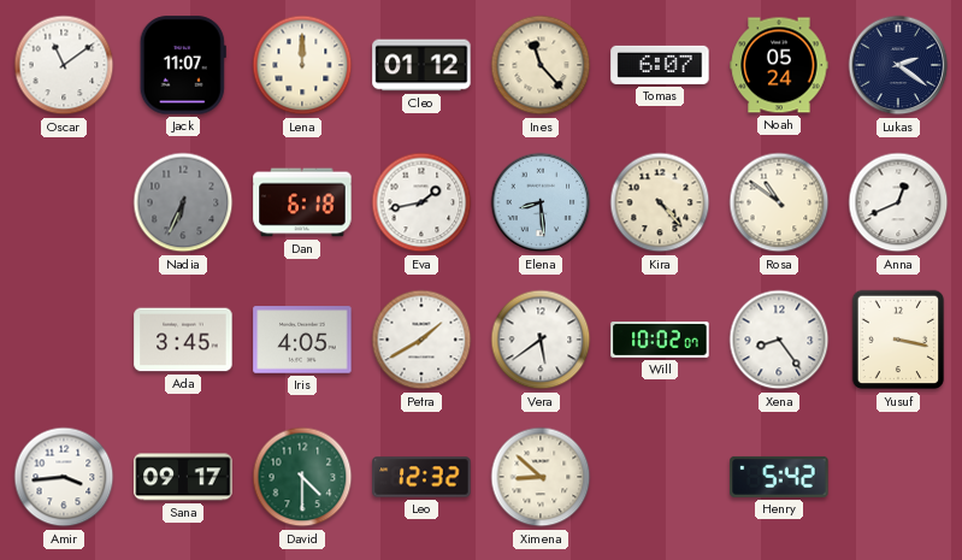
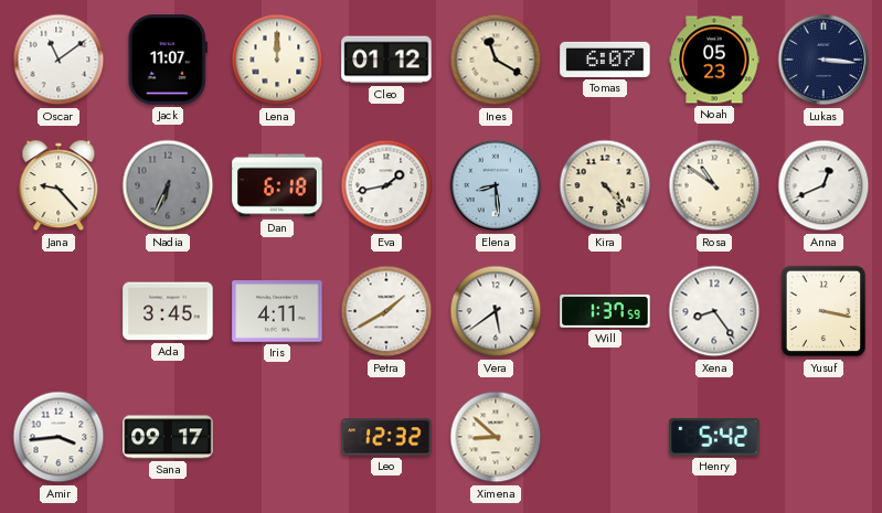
Ines: 11:23 -> 11:20
Noah: 05:24 -> 05:23
Lukas: 2:21 -> 3:16
Jana: none -> 9:23
Iris: 4:05 -> 4:11
Will: 10:02 -> 1:37
David: 4:30 -> none
